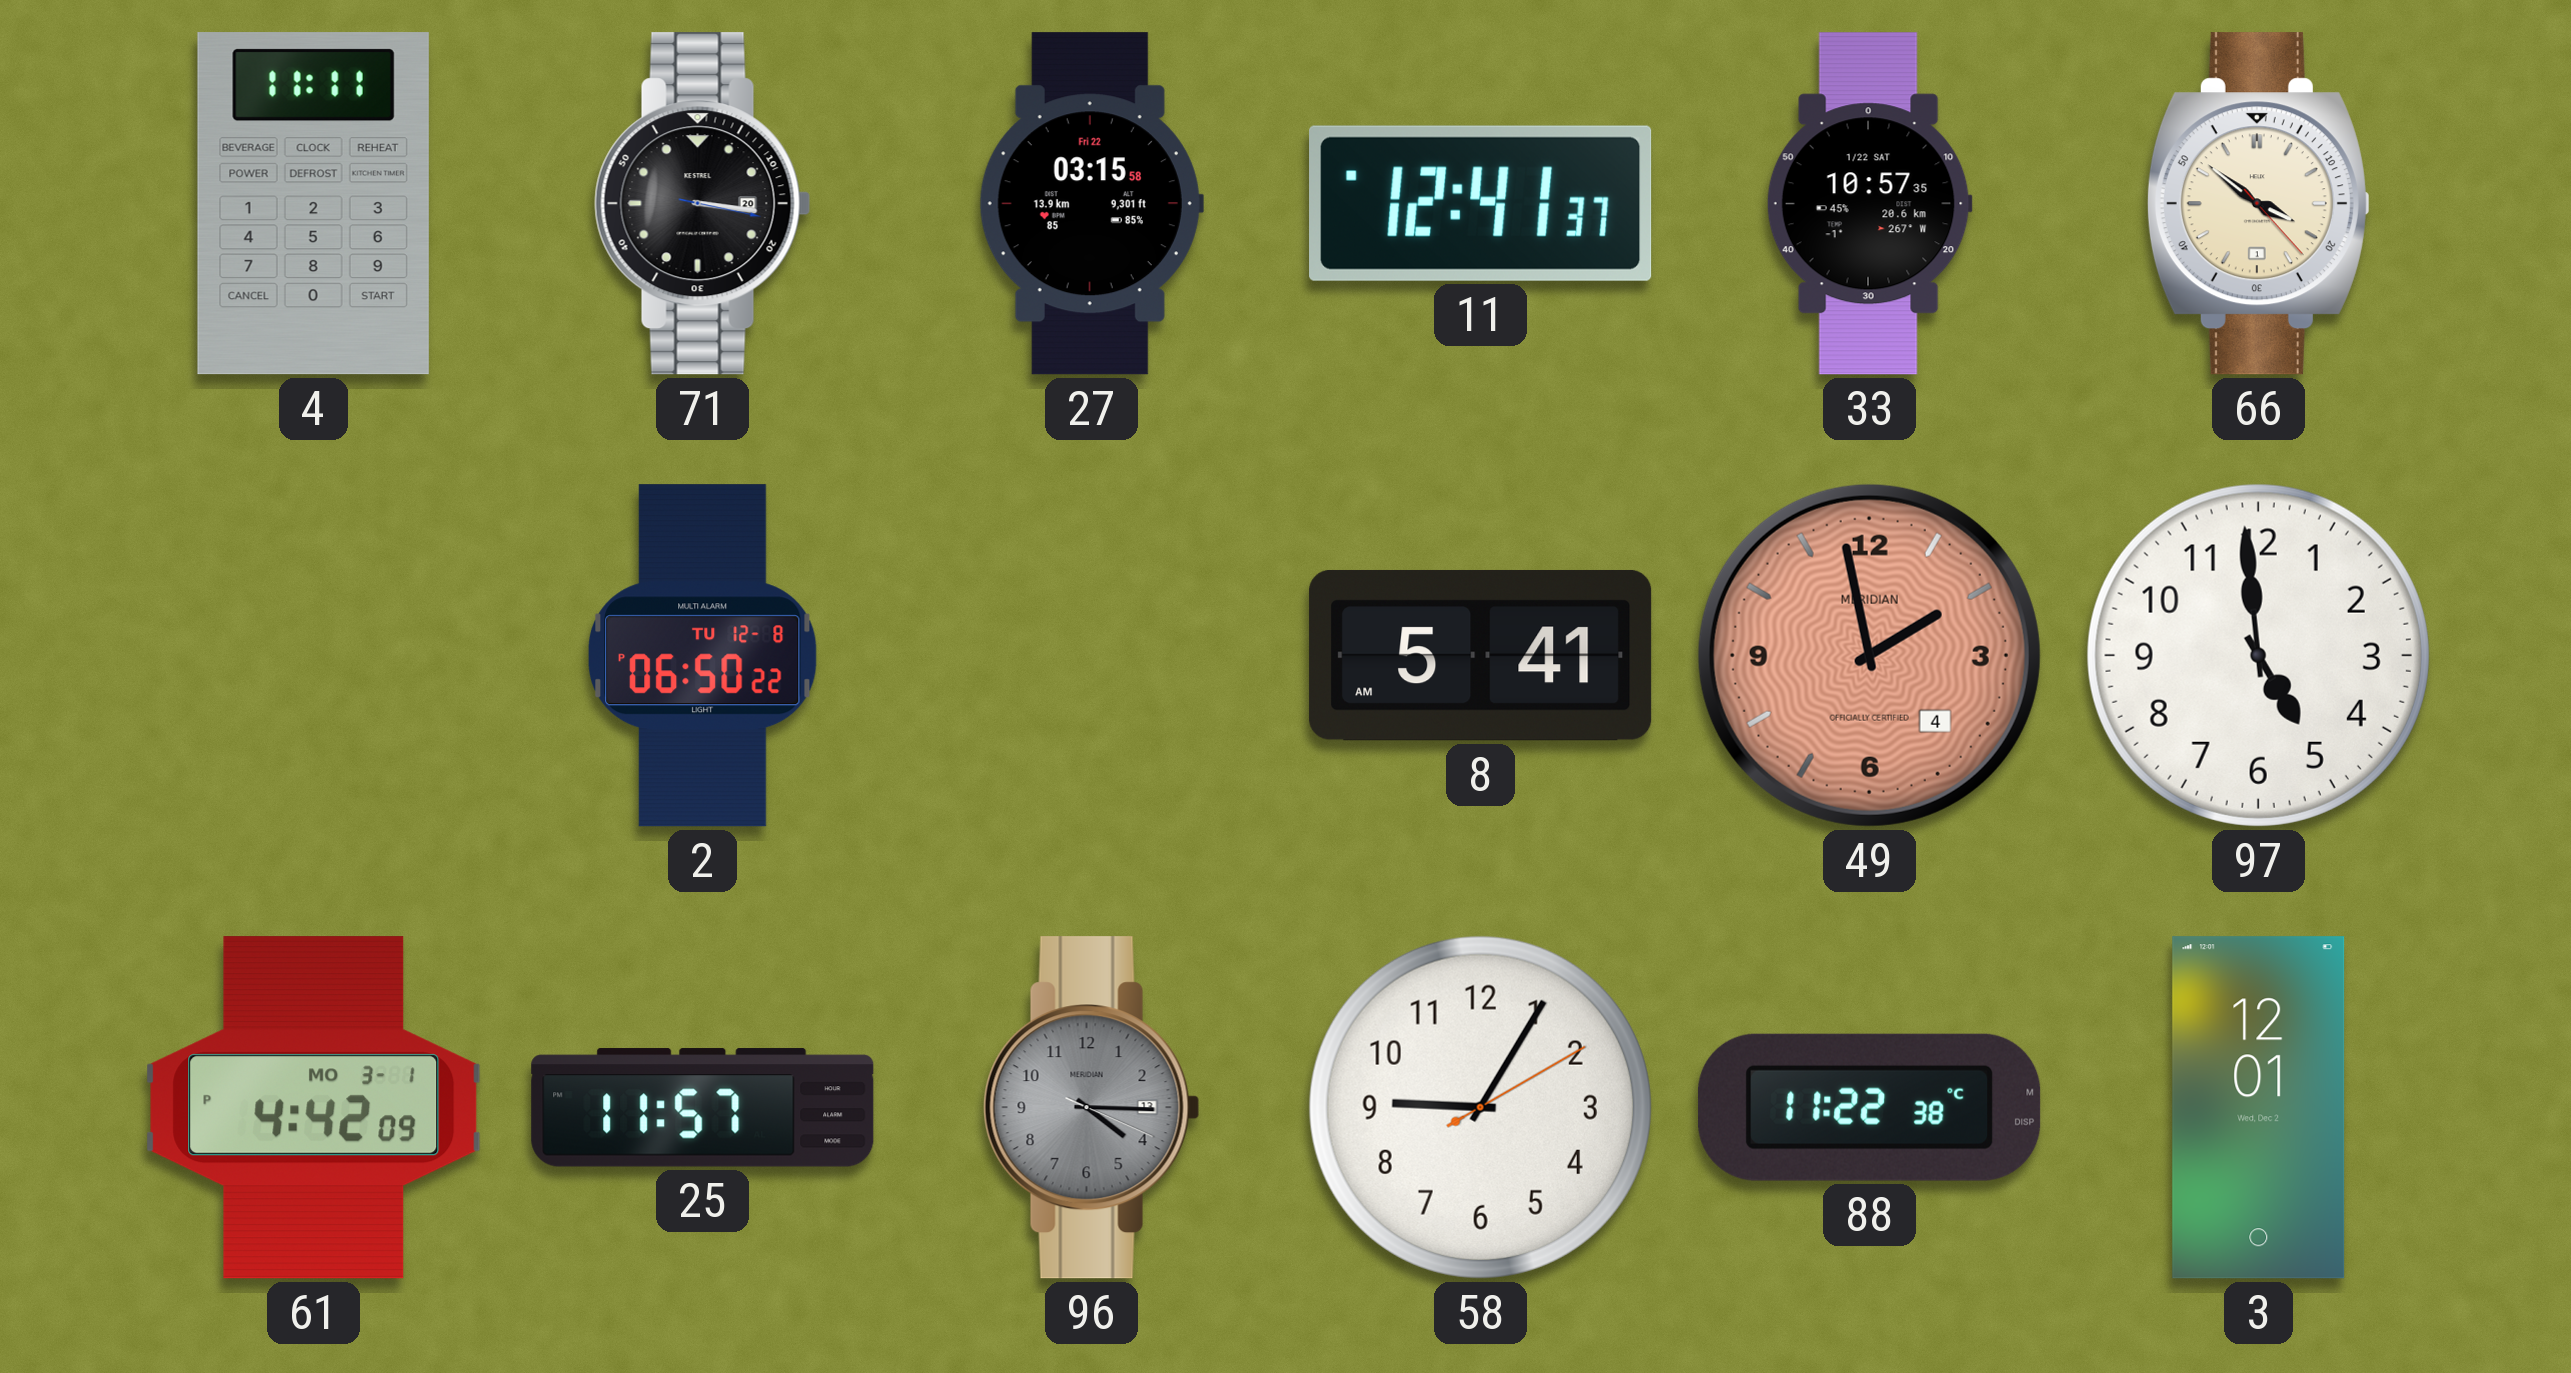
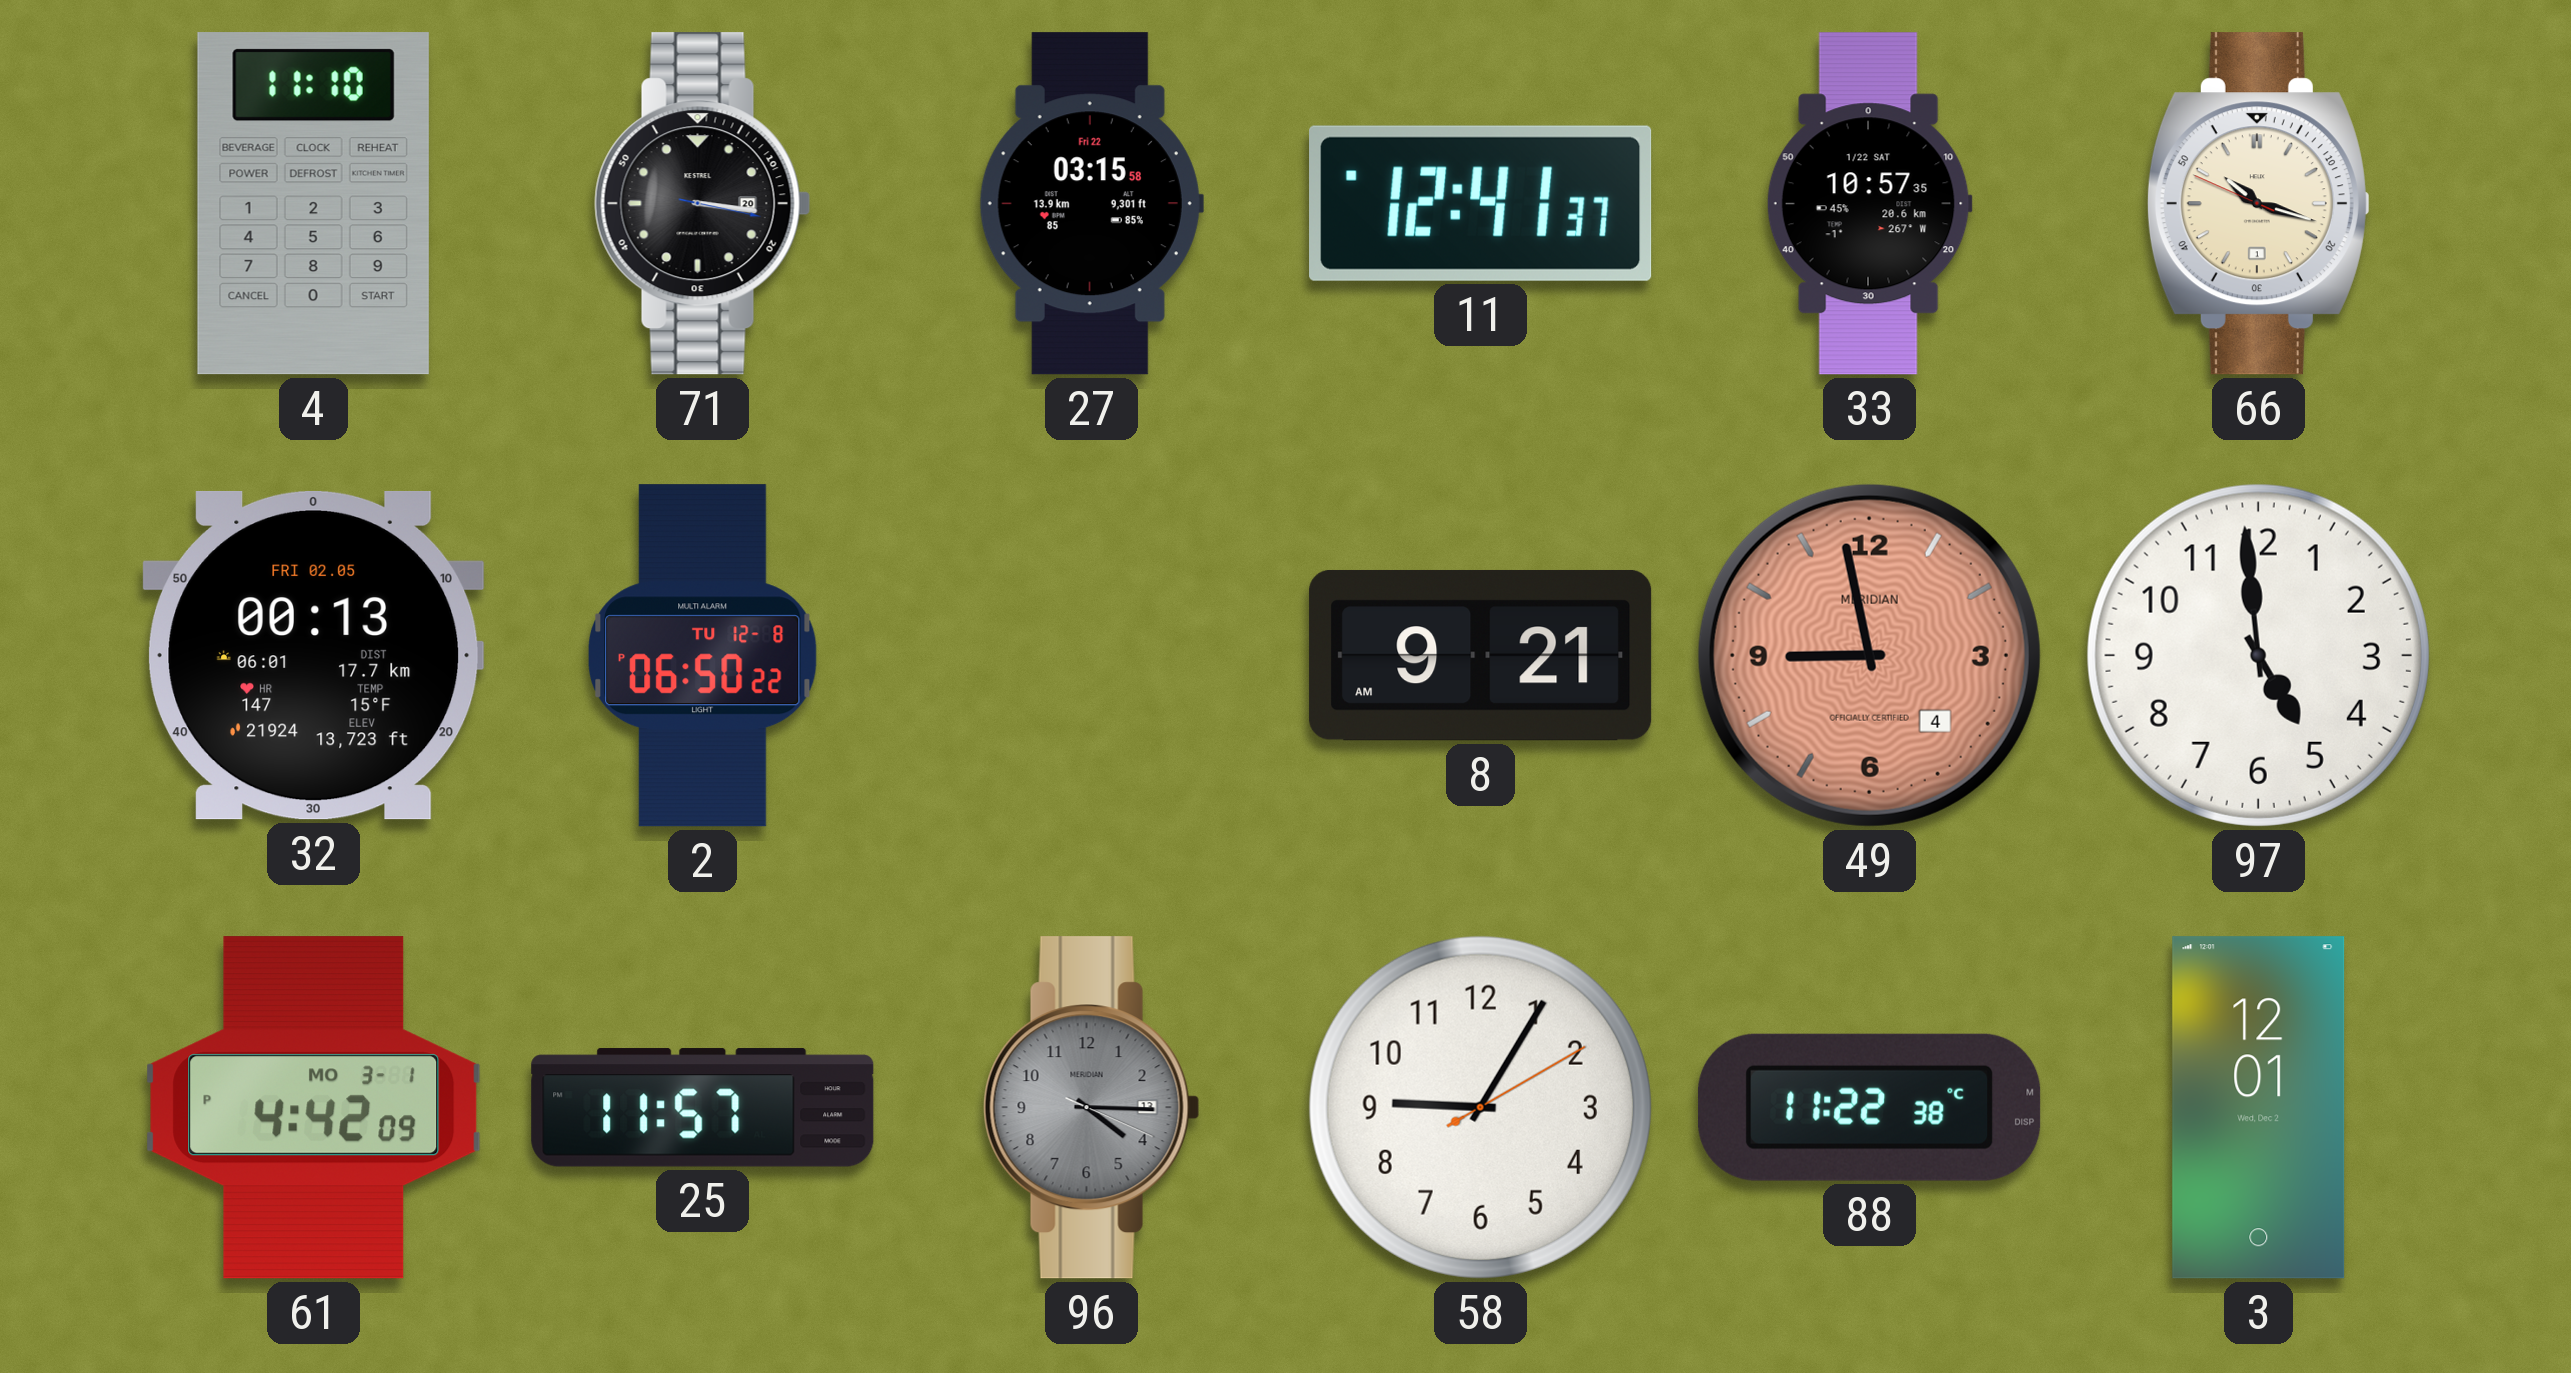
4: 11:11 -> 11:10
66: 3:51 -> 10:17
32: none -> 00:13
8: 5:41 -> 9:21
49: 1:58 -> 8:58
